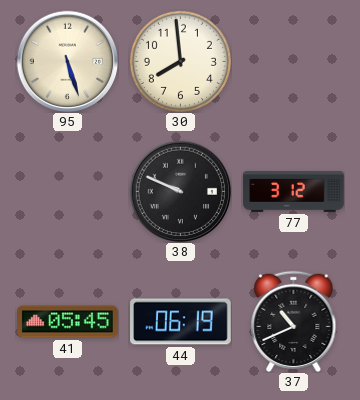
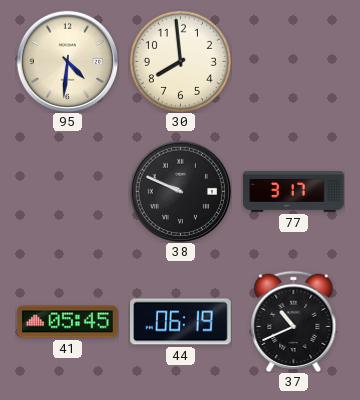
95: 5:27 -> 4:31
77: 3:12 -> 3:17
